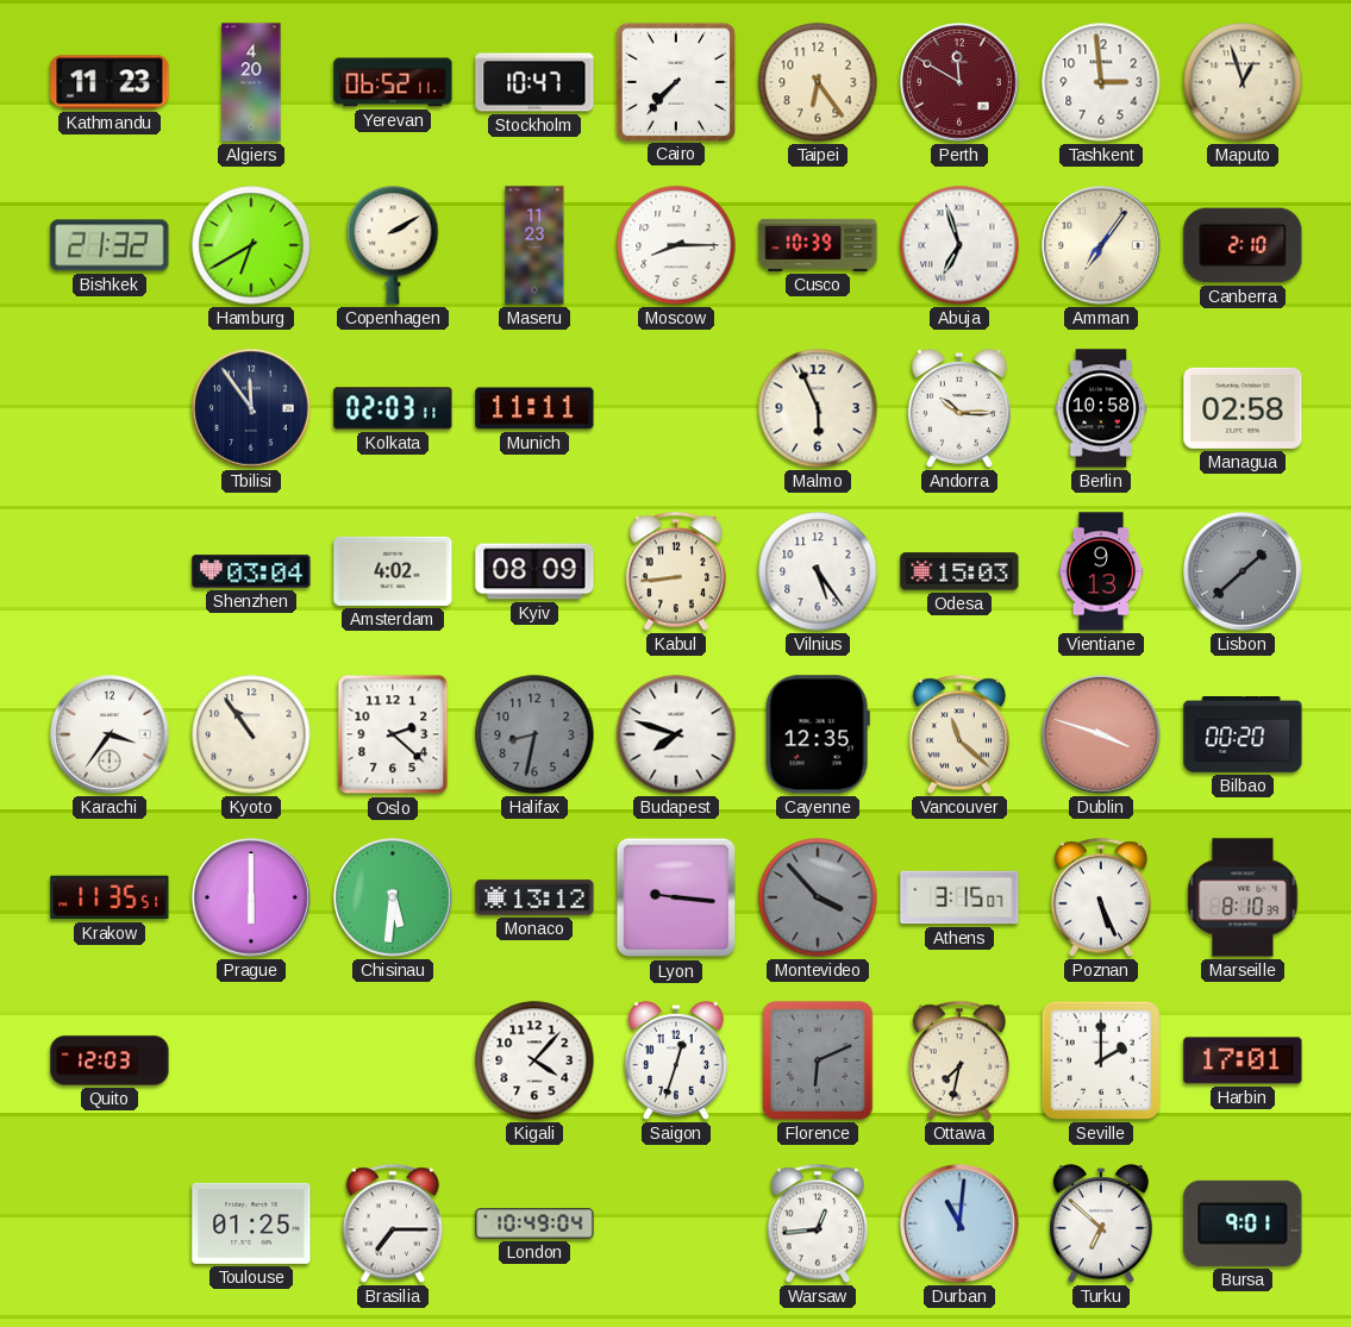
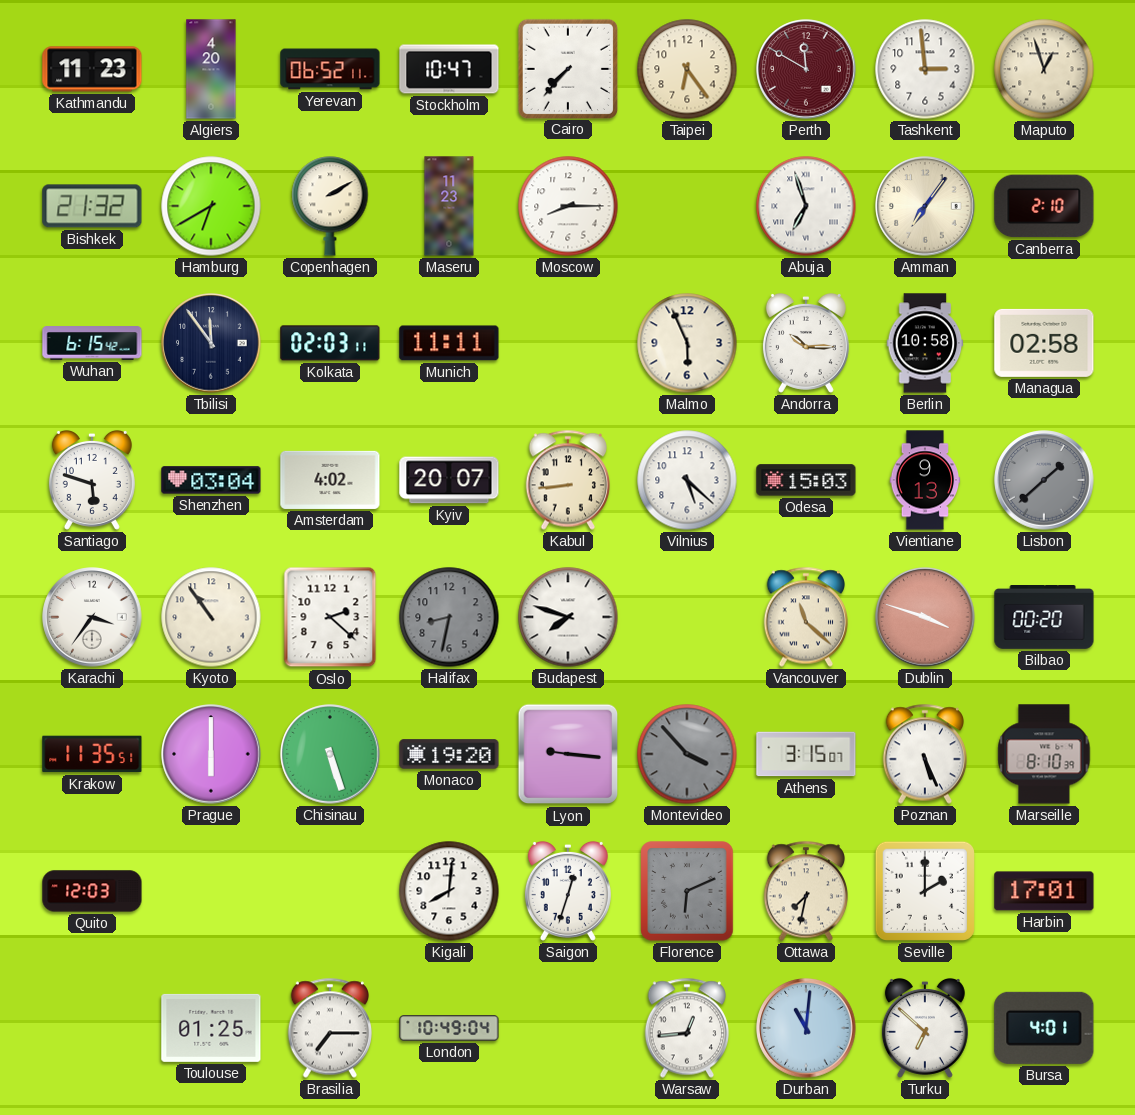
Cusco: 10:39 -> none
Wuhan: none -> 6:15
Santiago: none -> 5:48
Kyiv: 08:09 -> 20:07
Vilnius: 5:24 -> 5:22
Cayenne: 12:35 -> none
Chisinau: 5:31 -> 5:27
Monaco: 13:12 -> 19:20
Kigali: 4:07 -> 8:01
Bursa: 9:01 -> 4:01
